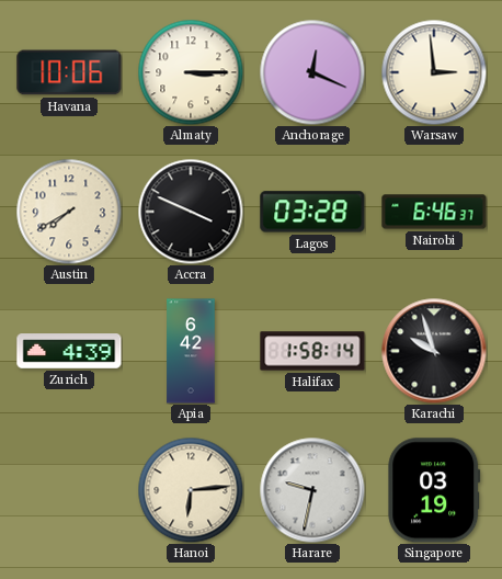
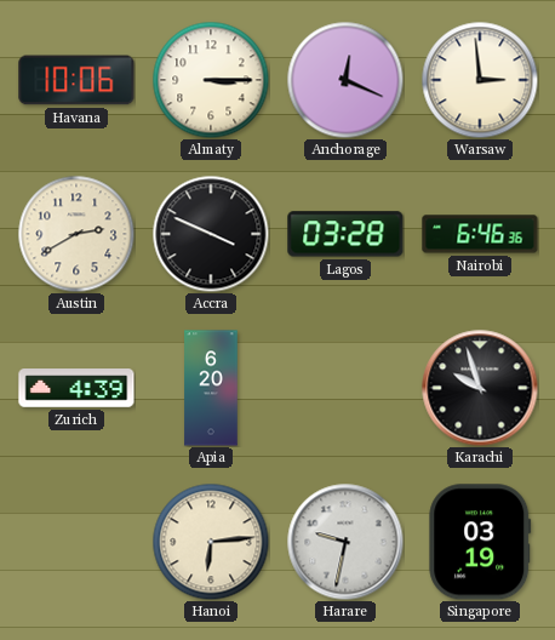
Austin: 7:40 -> 2:40
Nairobi: 6:46:37 -> 6:46:36
Apia: 6:42 -> 6:20
Halifax: 1:58 -> none
